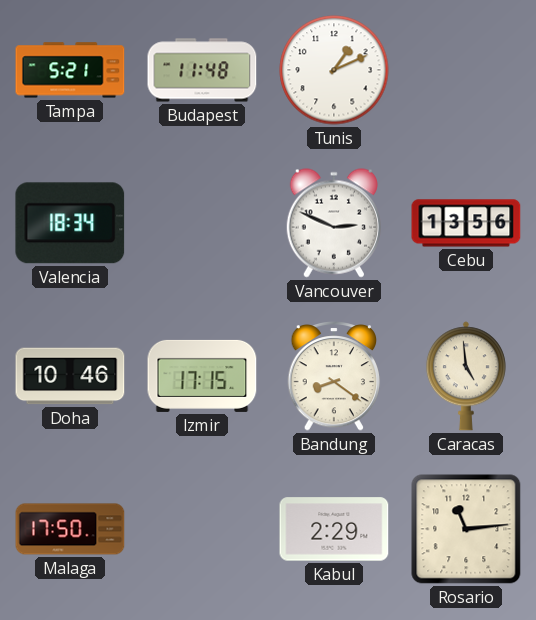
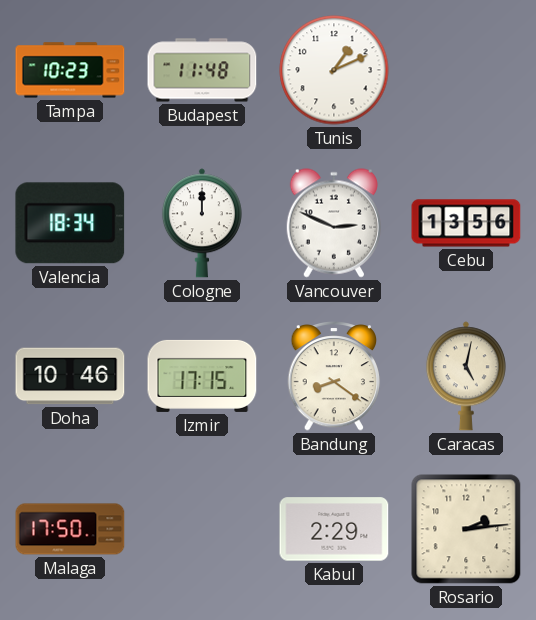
Tampa: 5:21 -> 10:23
Cologne: none -> 12:00
Caracas: 4:59 -> 5:02
Rosario: 11:14 -> 2:14
